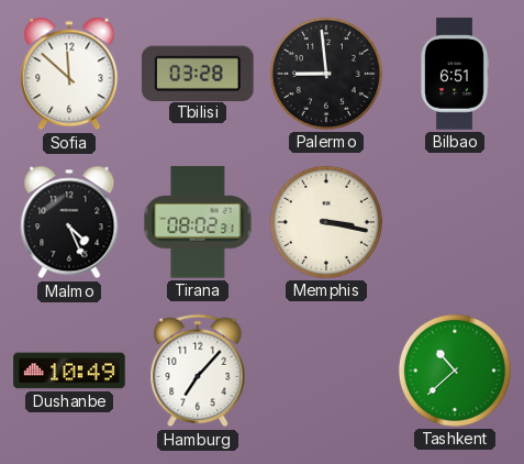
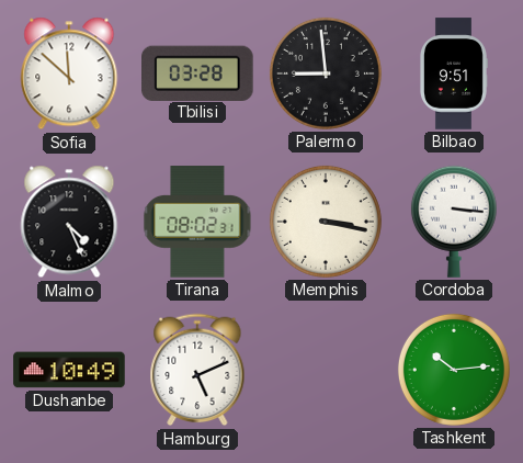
Bilbao: 6:51 -> 9:51
Cordoba: none -> 3:16
Hamburg: 7:07 -> 5:11
Tashkent: 10:38 -> 10:14
